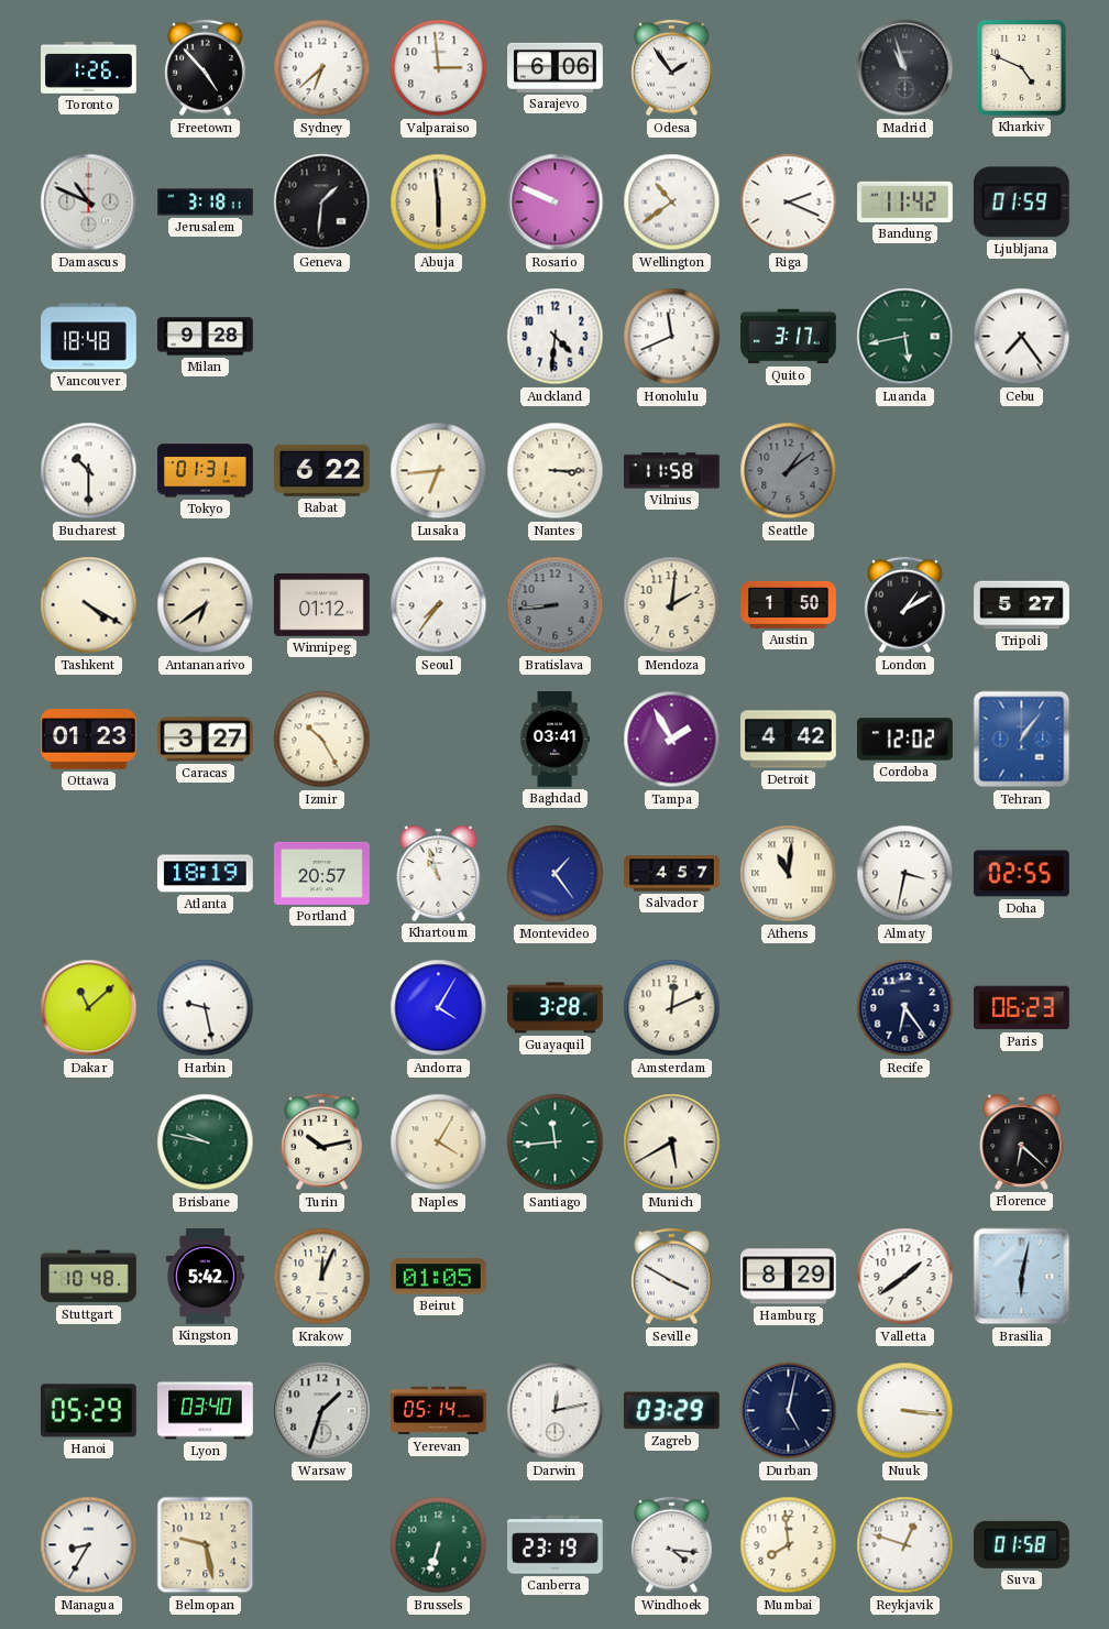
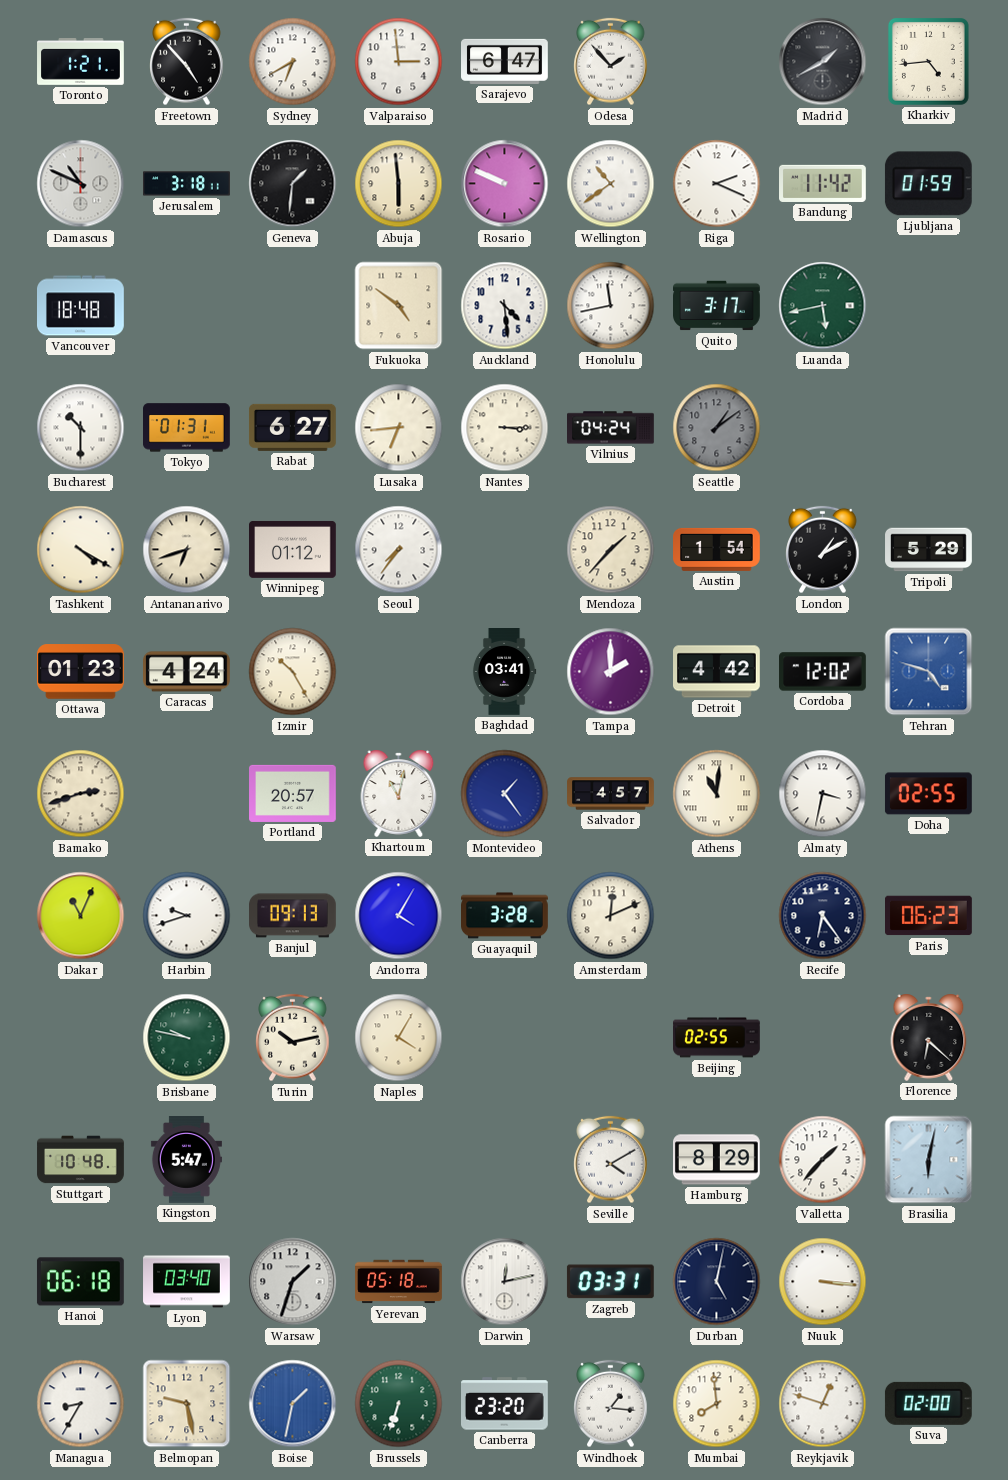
Toronto: 1:26 -> 1:21
Sydney: 6:38 -> 6:40
Sarajevo: 6:06 -> 6:47
Odesa: 1:54 -> 1:53
Madrid: 10:57 -> 1:40
Kharkiv: 4:49 -> 4:44
Milan: 9:28 -> none
Fukuoka: none -> 4:51
Auckland: 4:31 -> 4:29
Honolulu: 11:41 -> 11:43
Cebu: 7:24 -> none
Rabat: 6:22 -> 6:27
Vilnius: 11:58 -> 04:24
Antananarivo: 6:39 -> 6:42
Bratislava: 8:44 -> none
Mendoza: 2:01 -> 1:37
Austin: 1:50 -> 1:54
Tripoli: 5:27 -> 5:29
Caracas: 3:27 -> 4:24
Tampa: 1:55 -> 2:00
Tehran: 1:06 -> 4:48
Bamako: none -> 2:42
Atlanta: 18:19 -> none
Khartoum: 10:57 -> 11:02
Dakar: 11:08 -> 11:04
Harbin: 9:28 -> 9:42
Banjul: none -> 09:13
Santiago: 11:44 -> none
Munich: 5:40 -> none
Beijing: none -> 02:55
Kingston: 5:42 -> 5:47
Krakow: 12:04 -> none
Beirut: 01:05 -> none
Seville: 3:50 -> 4:10
Valletta: 1:39 -> 1:37
Hanoi: 05:29 -> 06:18
Yerevan: 05:14 -> 05:18
Zagreb: 03:29 -> 03:31
Boise: none -> 1:32
Canberra: 23:19 -> 23:20
Windhoek: 4:16 -> 1:16
Suva: 01:58 -> 02:00
